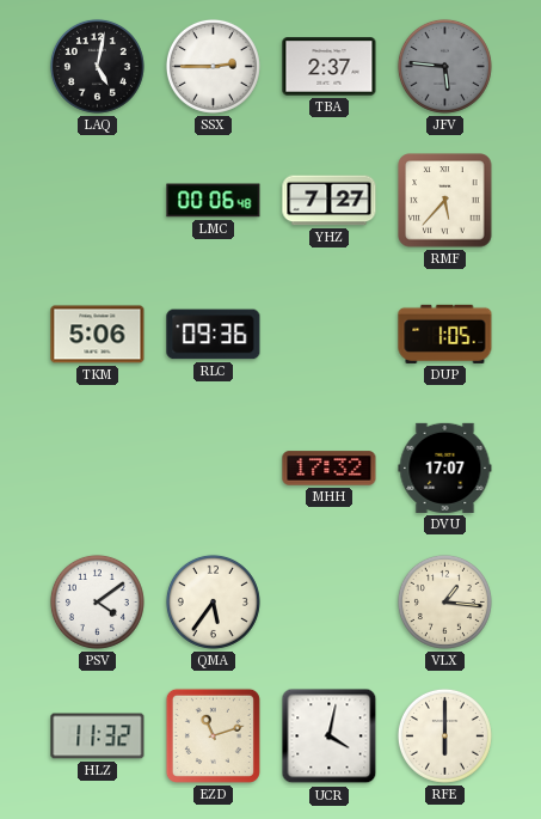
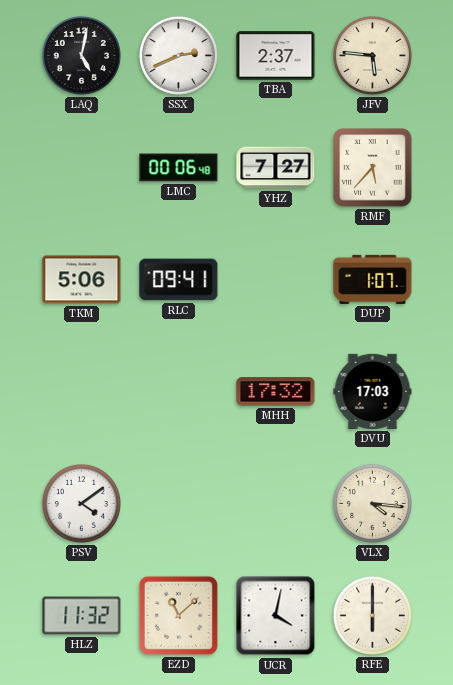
SSX: 2:45 -> 2:41
JFV dial: grey -> cream
RLC: 09:36 -> 09:41
DUP: 1:05 -> 1:07
DVU: 17:07 -> 17:03
QMA: 5:36 -> none
VLX: 1:16 -> 4:16
EZD: 11:12 -> 11:08
